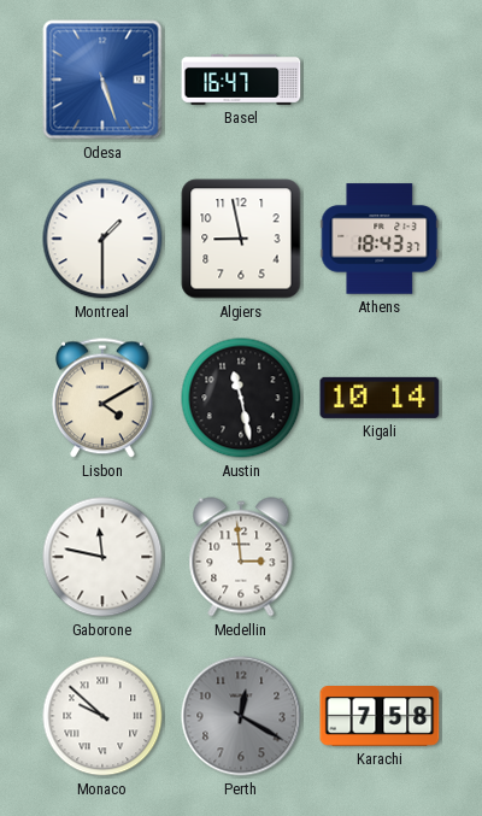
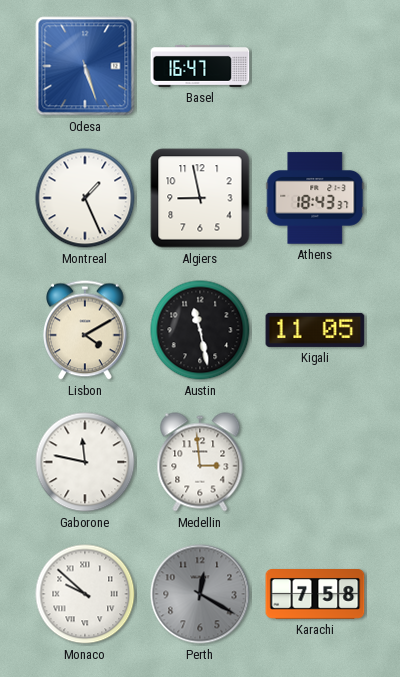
Montreal: 1:30 -> 1:26
Kigali: 10:14 -> 11:05
